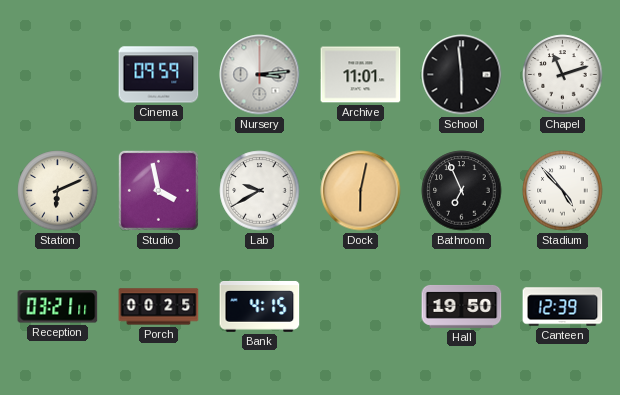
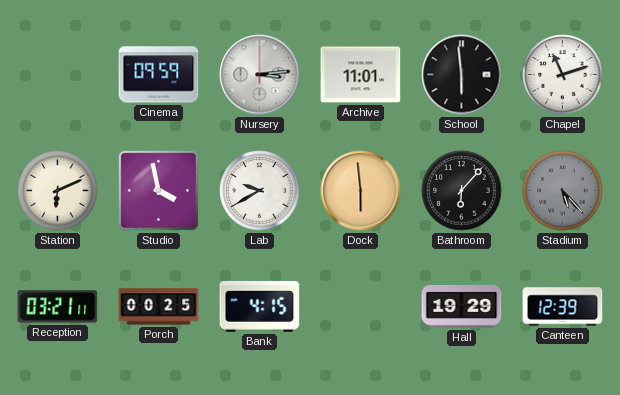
Dock: 6:02 -> 5:59
Bathroom: 6:56 -> 6:07
Stadium: 4:53 -> 5:23
Stadium dial: white -> grey
Hall: 19:50 -> 19:29
